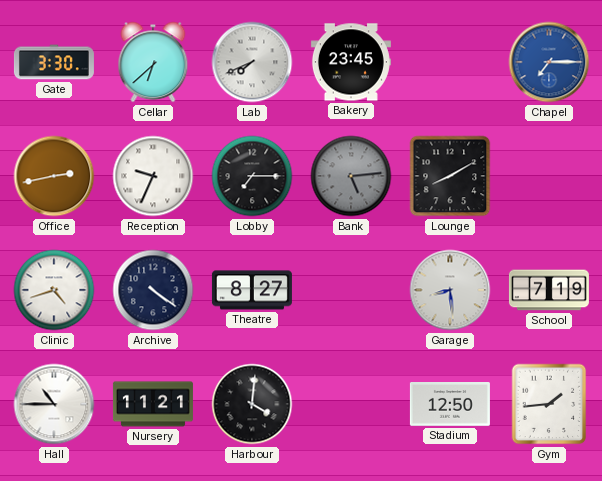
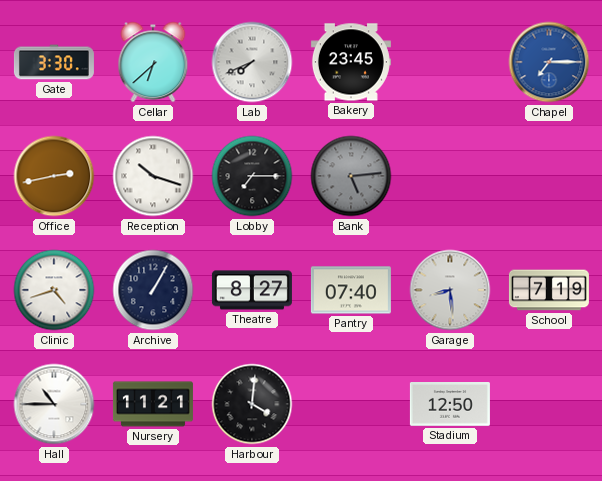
Reception: 9:34 -> 10:18
Lounge: 8:10 -> none
Archive: 4:21 -> 1:05
Pantry: none -> 07:40
Gym: 1:44 -> none
